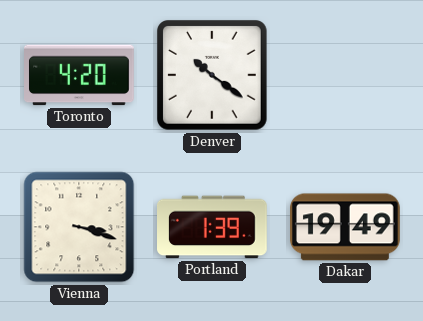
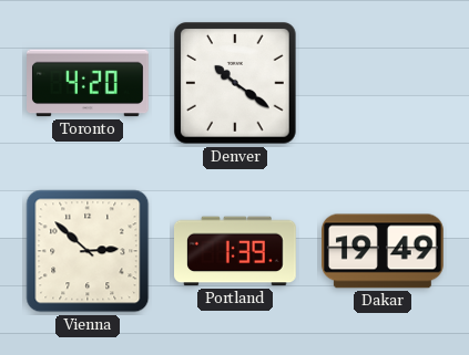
Vienna: 3:18 -> 2:52
